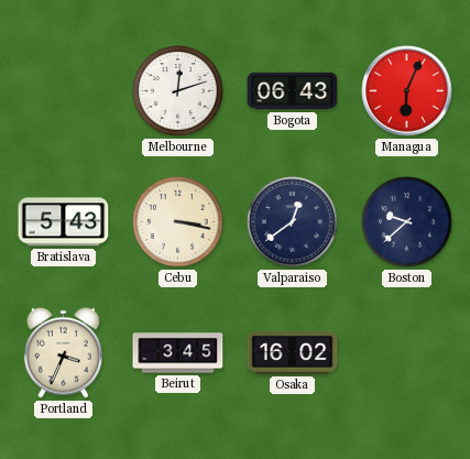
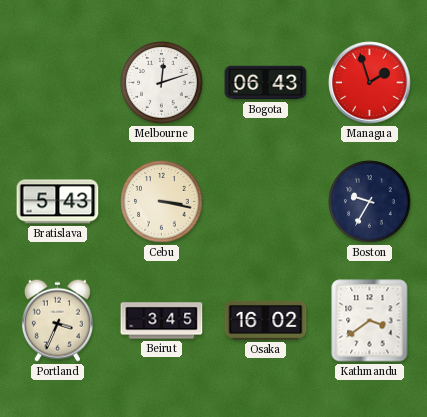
Managua: 6:04 -> 1:57
Valparaiso: 12:39 -> none
Boston: 9:38 -> 9:35
Kathmandu: none -> 3:39
